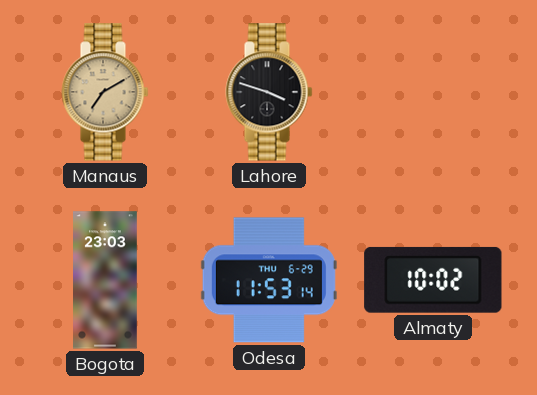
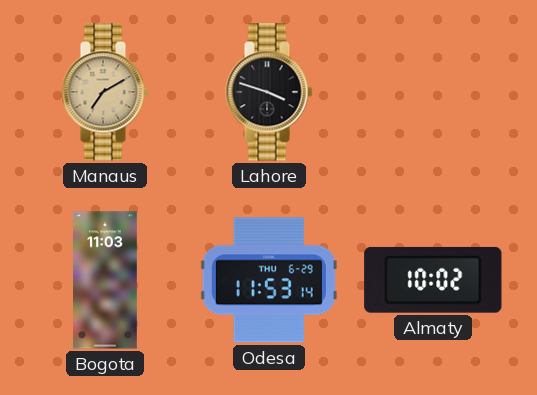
Bogota: 23:03 -> 11:03
